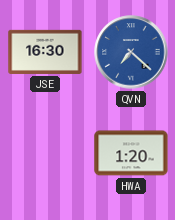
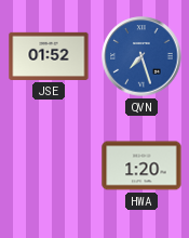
JSE: 16:30 -> 01:52
QVN: 7:22 -> 7:27
